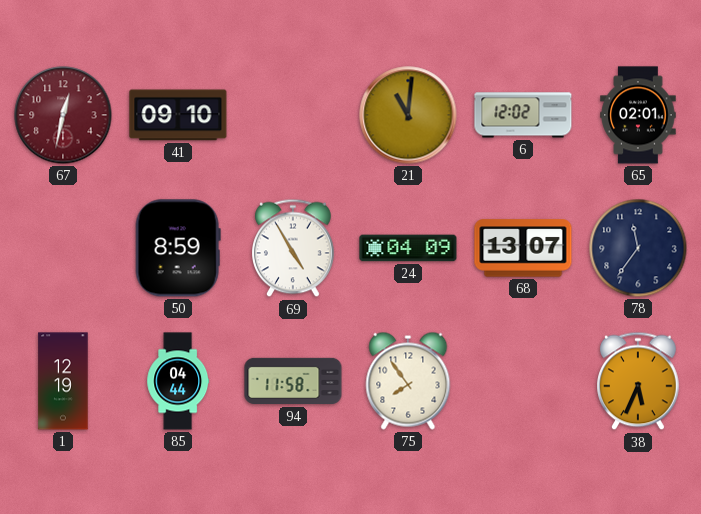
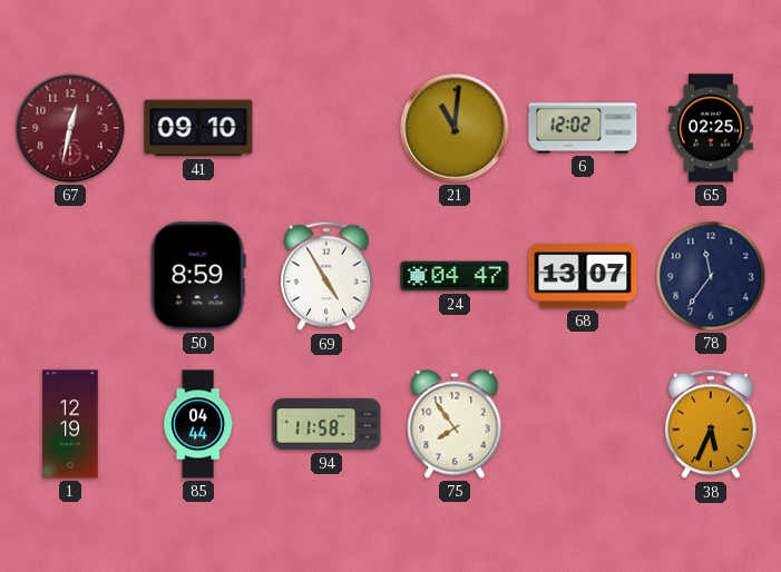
65: 02:01 -> 02:25
24: 04:09 -> 04:47
